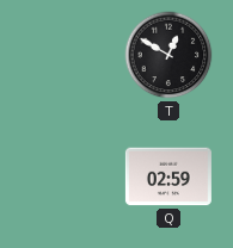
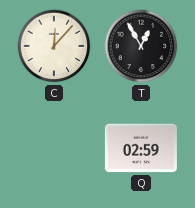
C: none -> 12:07
T: 12:50 -> 12:55
